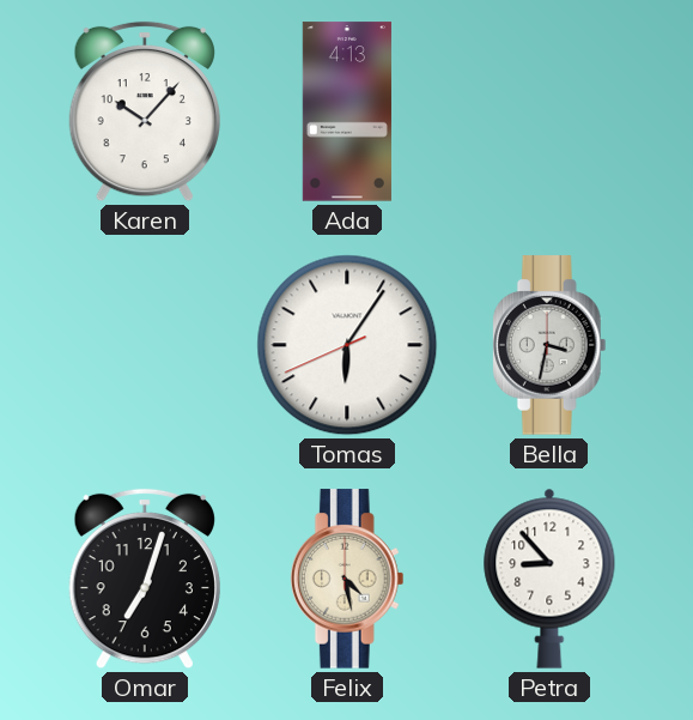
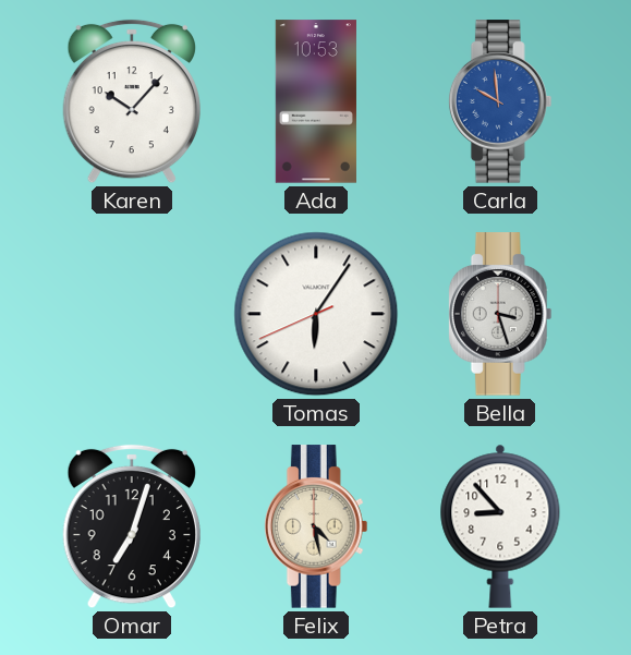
Ada: 4:13 -> 10:53
Carla: none -> 9:59
Bella: 3:32 -> 3:27
